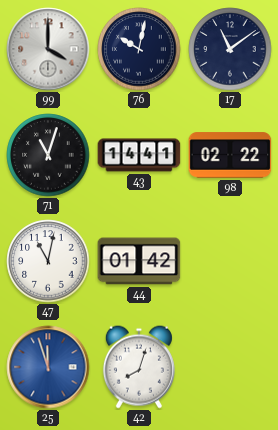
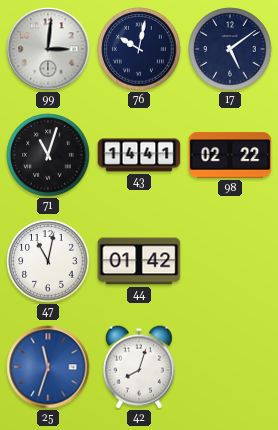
99: 4:00 -> 3:01
17: 11:09 -> 5:09
25: 11:57 -> 11:33
